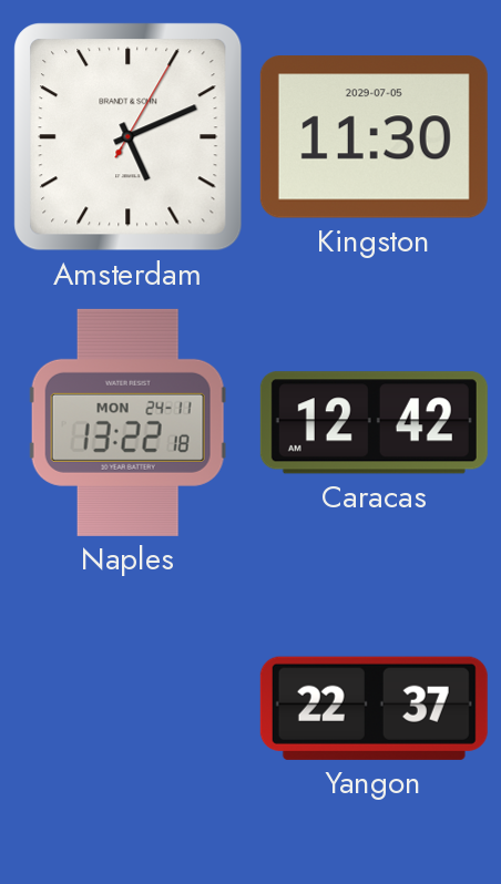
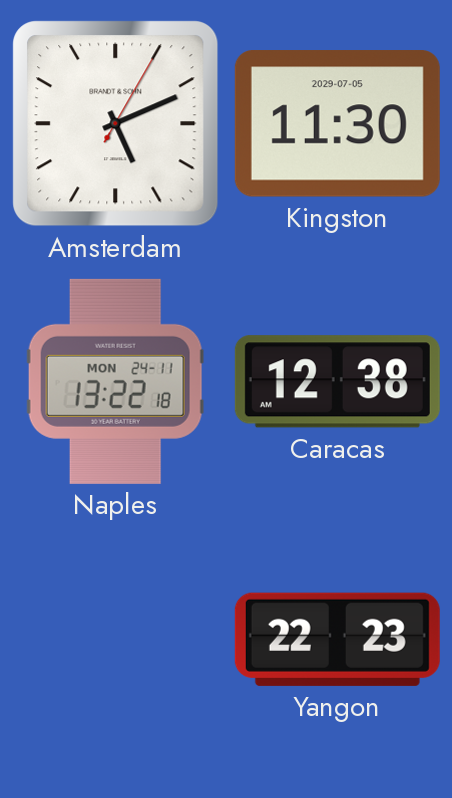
Caracas: 12:42 -> 12:38
Yangon: 22:37 -> 22:23
